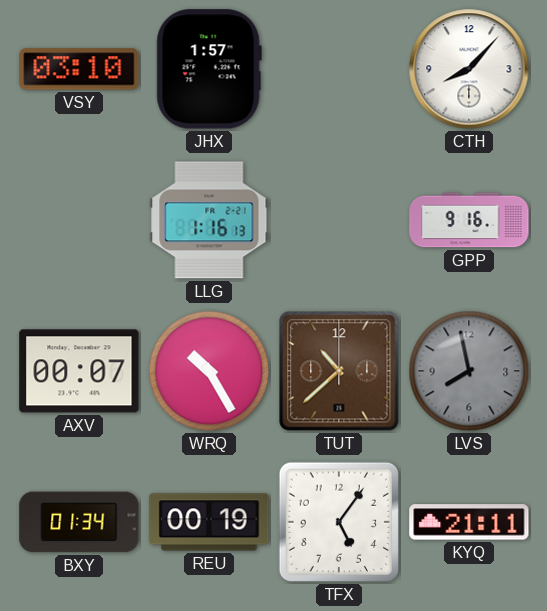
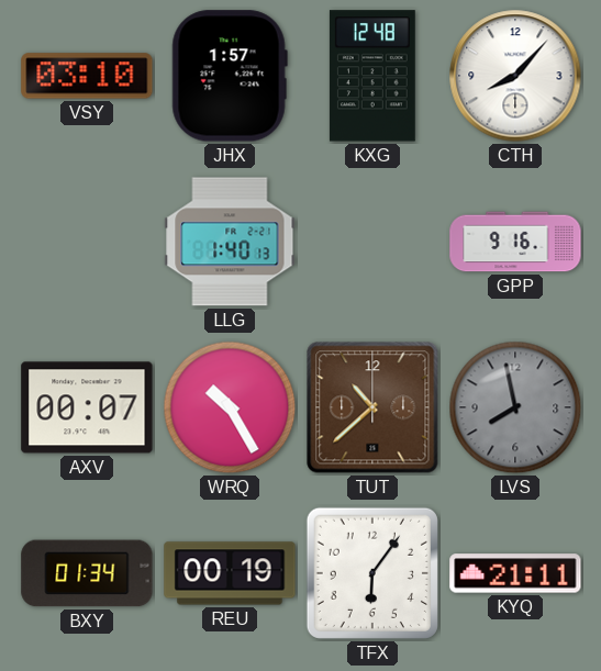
KXG: none -> 12:48
LLG: 1:16 -> 1:40
TFX: 5:06 -> 6:06
